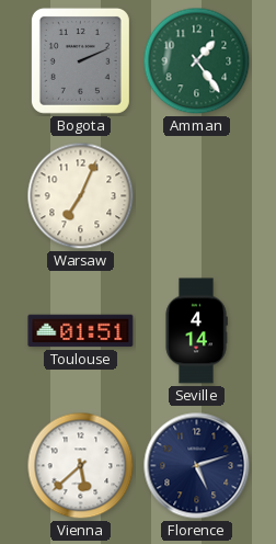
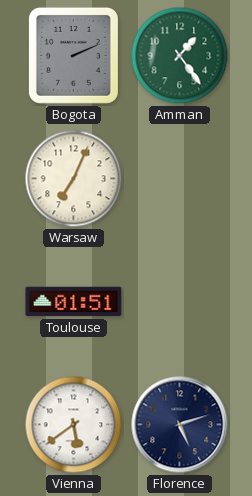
Seville: 4:14 -> none
Vienna: 5:38 -> 5:39
